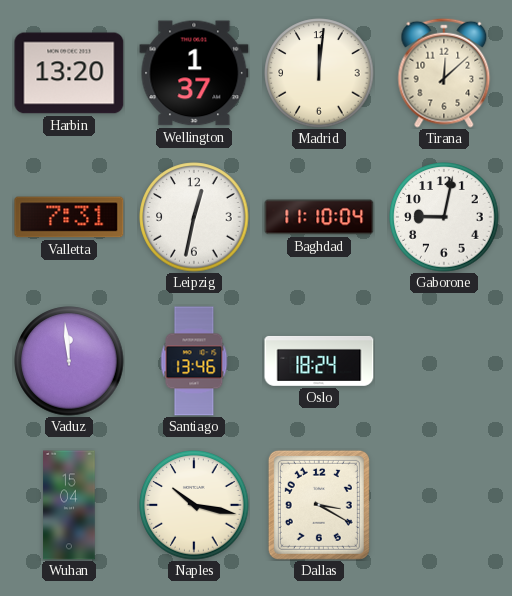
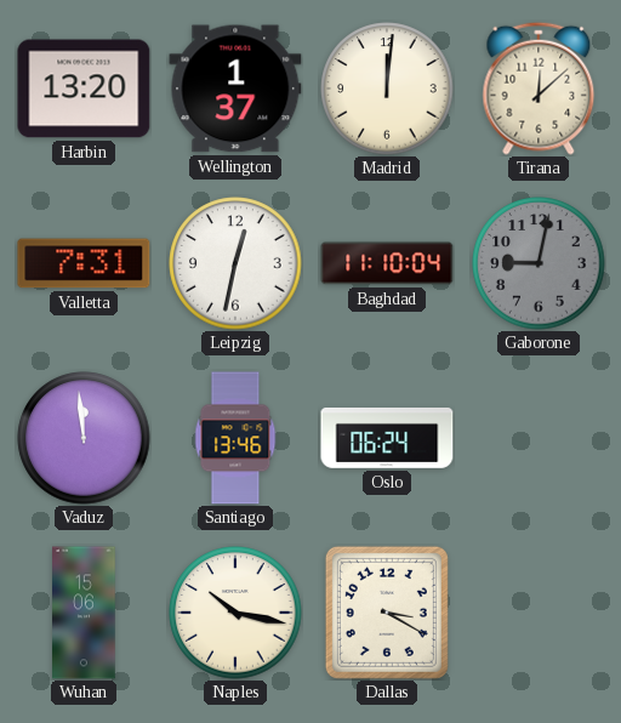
Gaborone dial: white -> grey
Oslo: 18:24 -> 06:24
Wuhan: 15:04 -> 15:06
